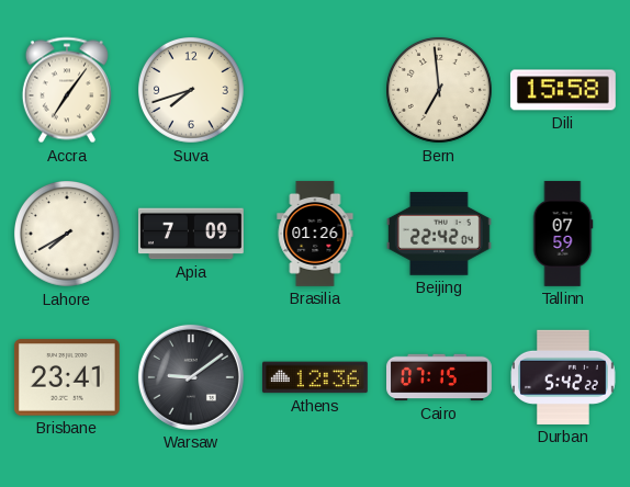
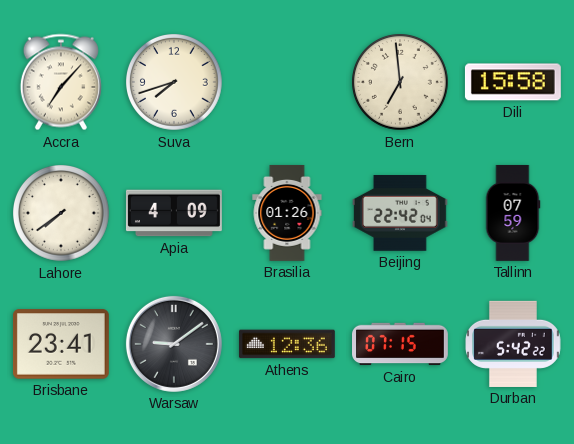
Accra: 7:06 -> 7:07
Lahore: 7:40 -> 7:39
Apia: 7:09 -> 4:09
